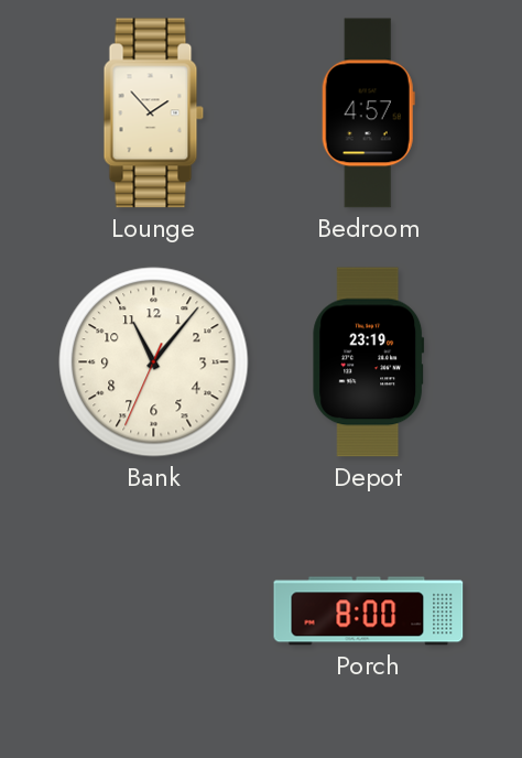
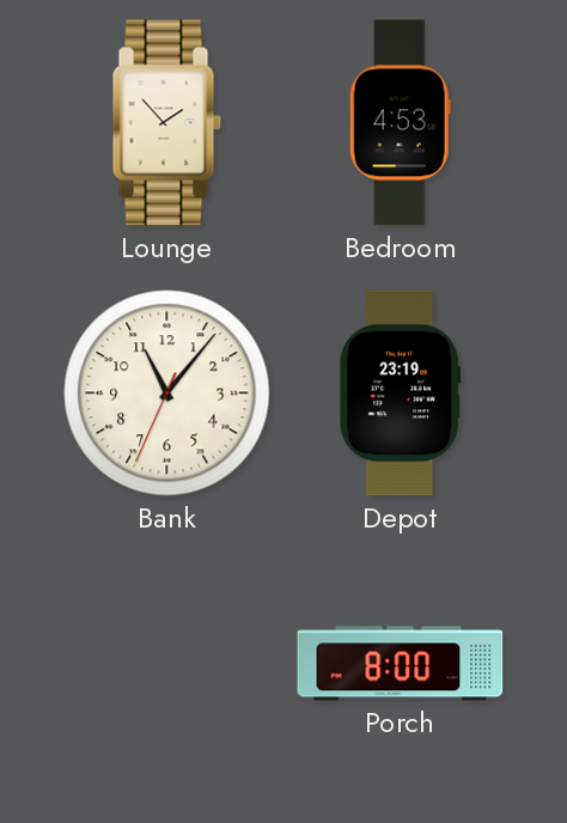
Bedroom: 4:57 -> 4:53
